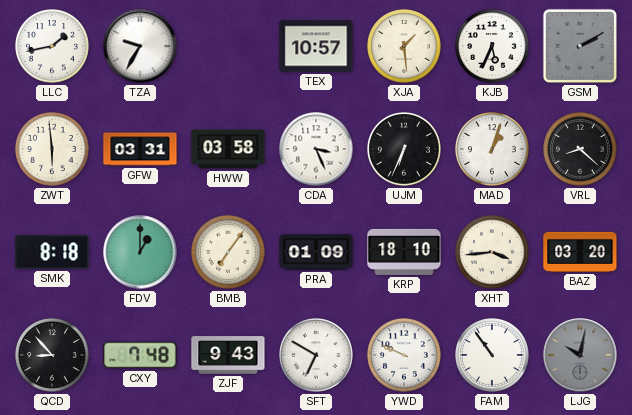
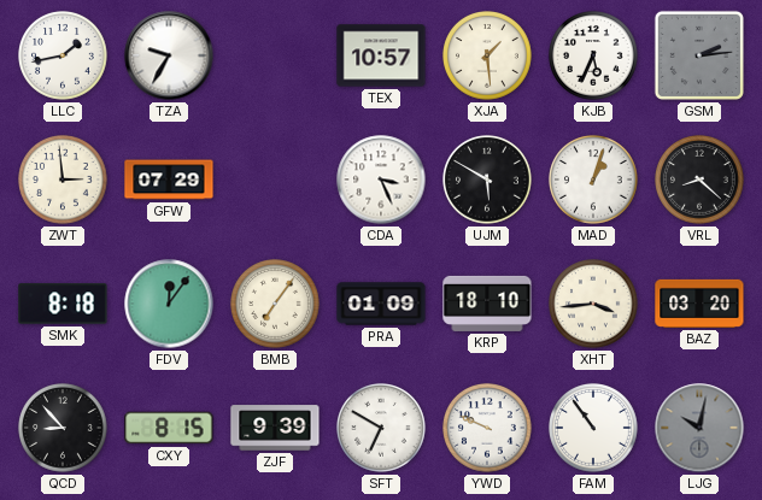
GSM: 2:10 -> 2:14
ZWT: 5:59 -> 2:59
GFW: 03:31 -> 07:29
HWW: 03:58 -> none
UJM: 6:34 -> 5:50
FDV: 1:00 -> 12:06
CXY: 7:48 -> 8:15
ZJF: 9:43 -> 9:39
